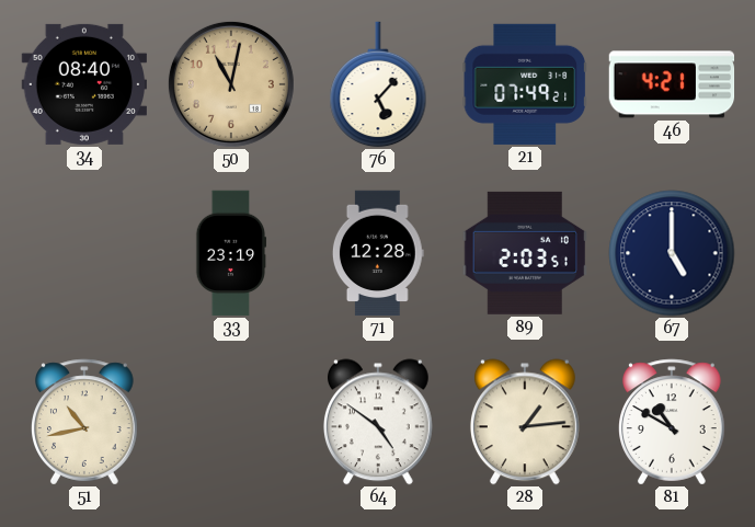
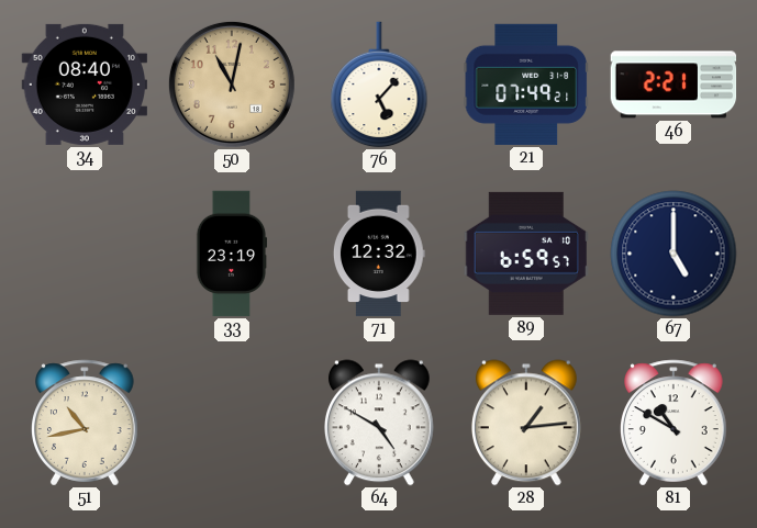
46: 4:21 -> 2:21
71: 12:28 -> 12:32
89: 2:03 -> 6:59
64: 4:51 -> 4:50
